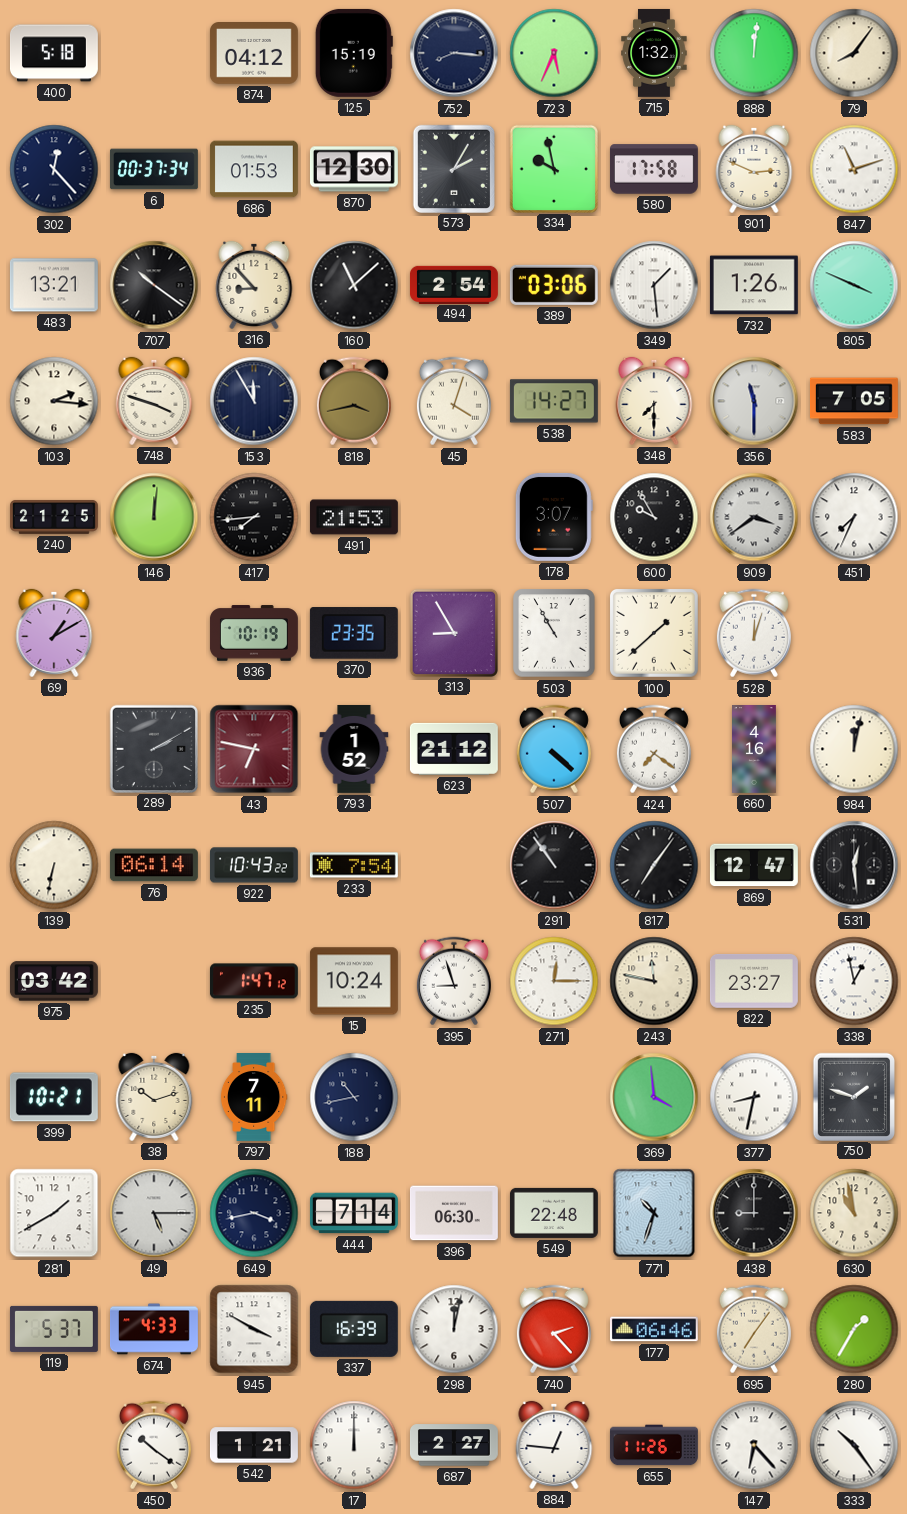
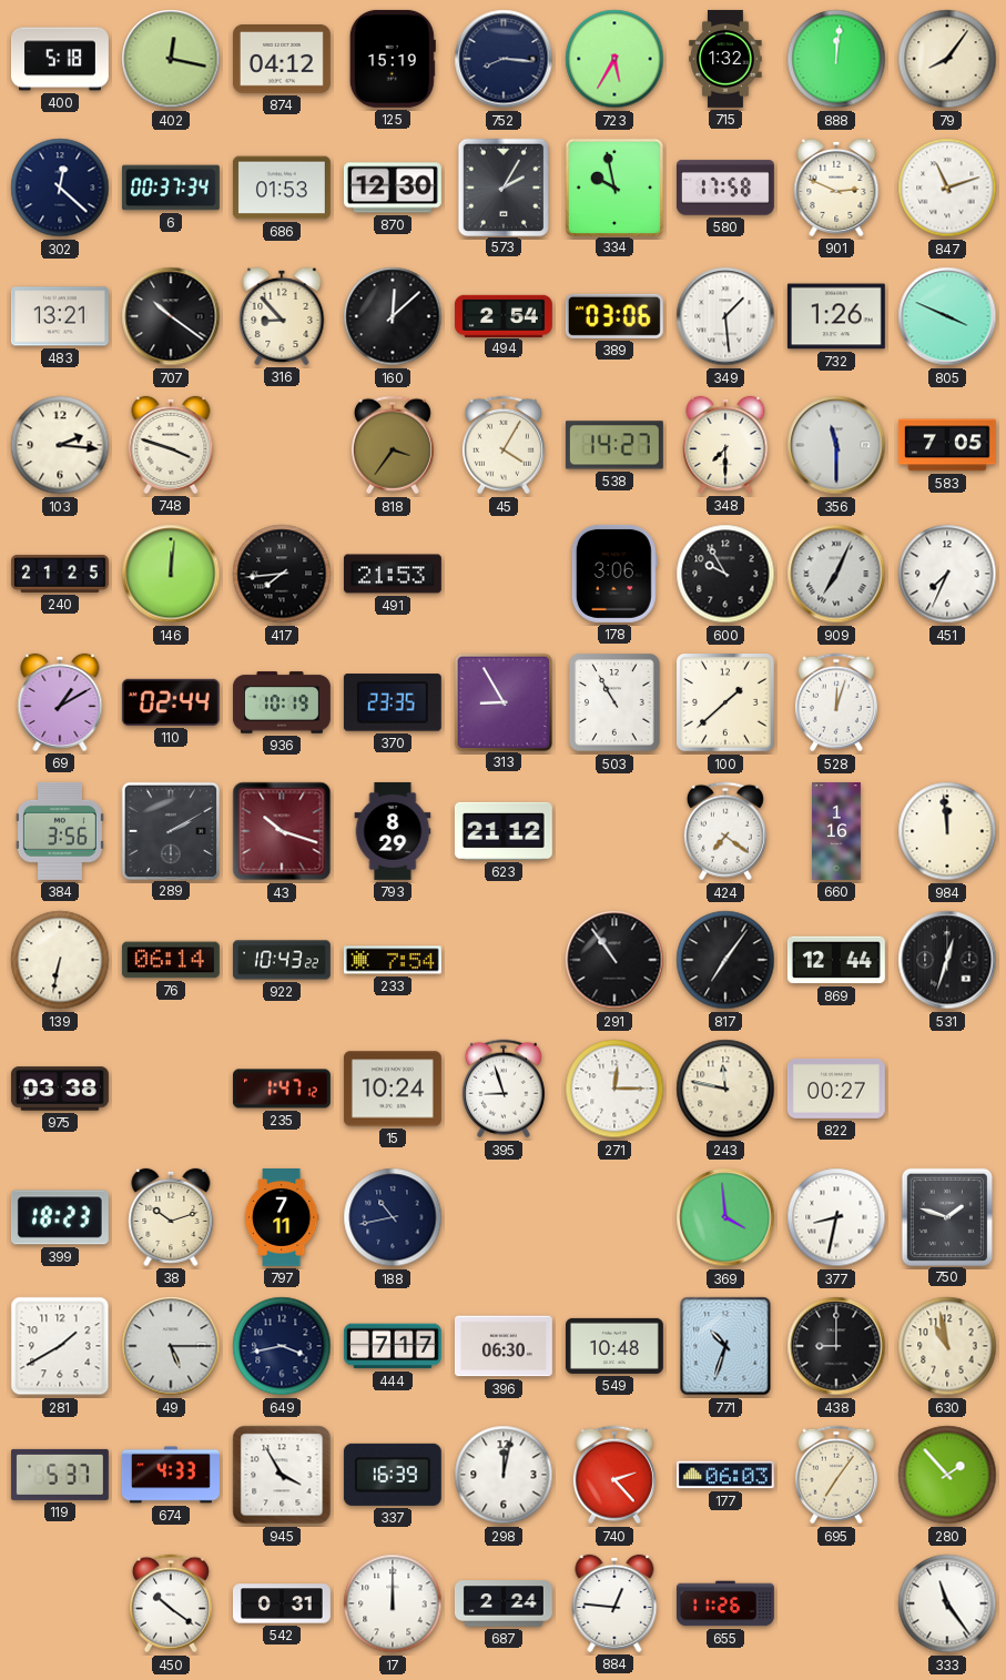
402: none -> 12:17
723: 5:34 -> 5:35
302: 12:23 -> 12:22
160: 11:08 -> 12:08
153: 11:55 -> none
818: 3:43 -> 3:36
45: 4:03 -> 4:05
178: 3:07 -> 3:06
909: 3:39 -> 7:04
110: none -> 02:44
384: none -> 3:56
43: 6:47 -> 10:18
793: 1:52 -> 8:29
507: 4:22 -> none
660: 4:16 -> 1:16
984: 12:02 -> 11:59
869: 12:47 -> 12:44
531: 12:29 -> 12:33
975: 03:42 -> 03:38
822: 23:27 -> 00:27
338: 12:58 -> none
399: 10:21 -> 18:23
444: 7:14 -> 7:17
549: 22:48 -> 10:48
945: 3:50 -> 3:55
177: 06:46 -> 06:03
280: 1:35 -> 1:53
542: 1:21 -> 0:31
687: 2:27 -> 2:24
147: 6:23 -> none
333: 10:24 -> 11:24
